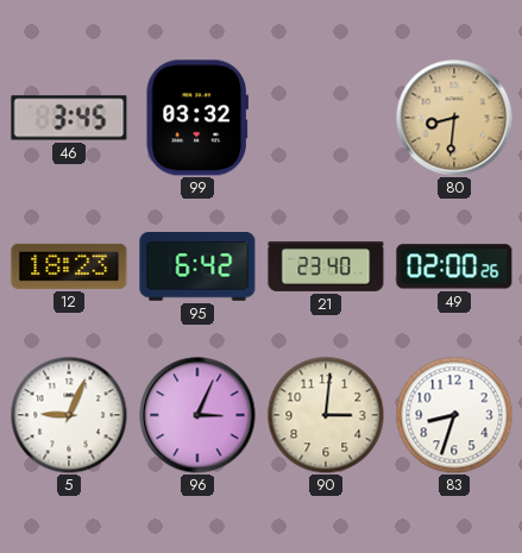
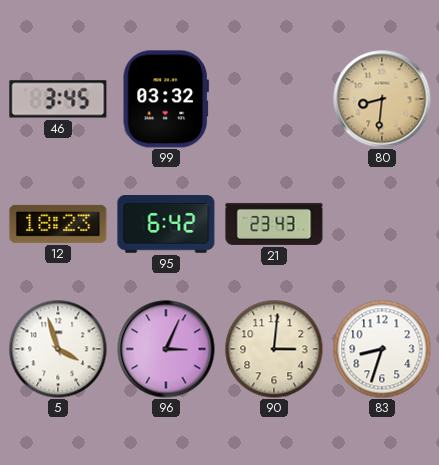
21: 23:40 -> 23:43
49: 02:00 -> none
5: 9:04 -> 3:57
